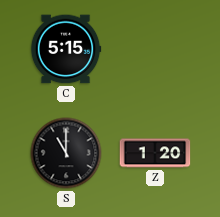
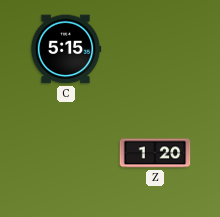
S: 11:00 -> none
